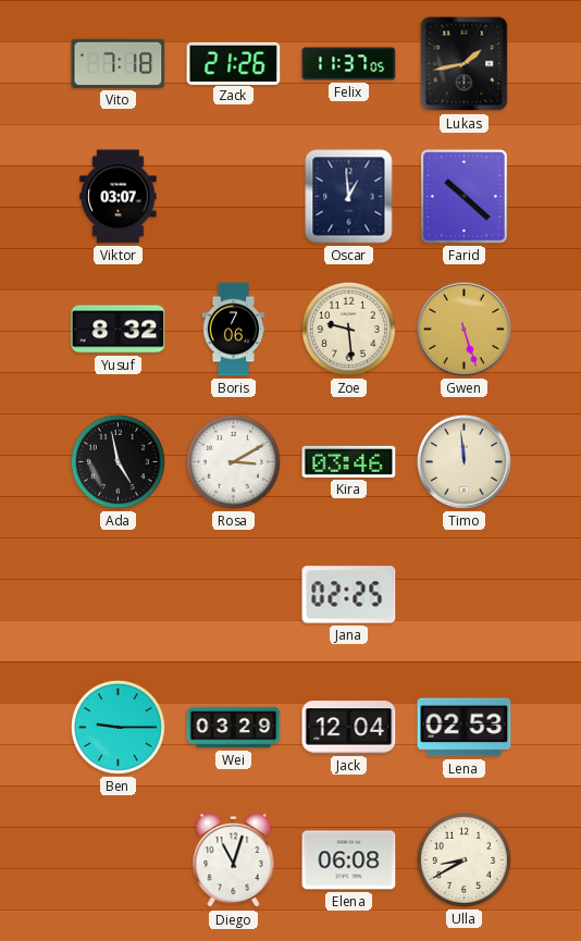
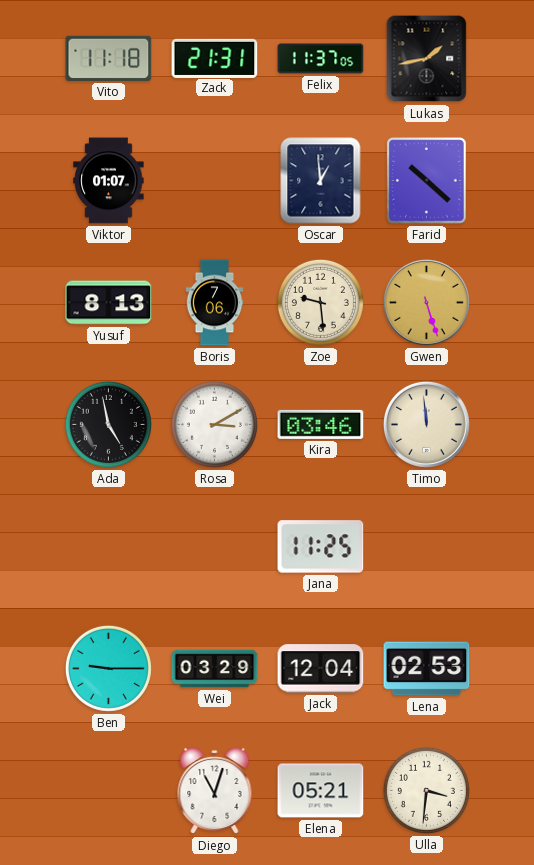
Vito: 7:18 -> 11:18
Zack: 21:26 -> 21:31
Viktor: 03:07 -> 01:07
Yusuf: 8:32 -> 8:13
Jana: 02:25 -> 11:25
Elena: 06:08 -> 05:21
Ulla: 8:40 -> 3:31
